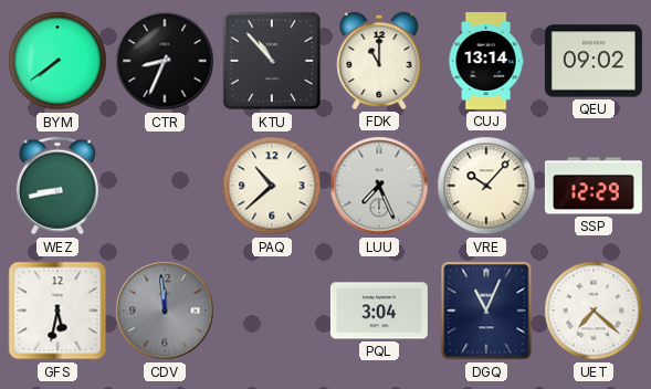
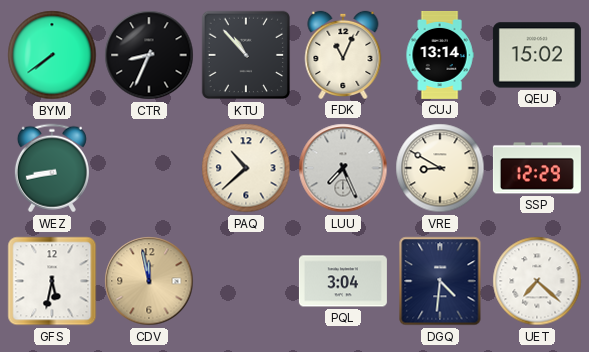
FDK: 11:00 -> 11:04
QEU: 09:02 -> 15:02
VRE: 10:07 -> 8:50
CDV: 11:59 -> 11:58
CDV dial: grey -> champagne
DGQ: 11:04 -> 4:31
